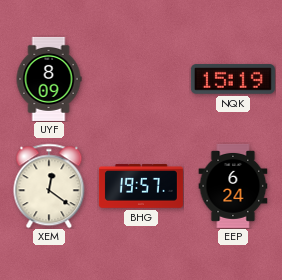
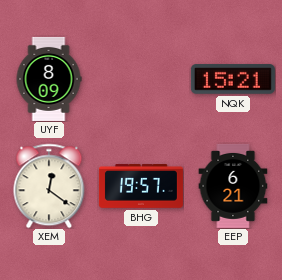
NQK: 15:19 -> 15:21
EEP: 6:24 -> 6:21
